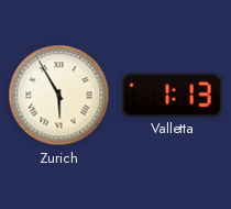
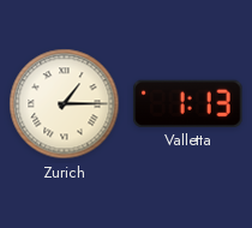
Zurich: 5:55 -> 1:15
